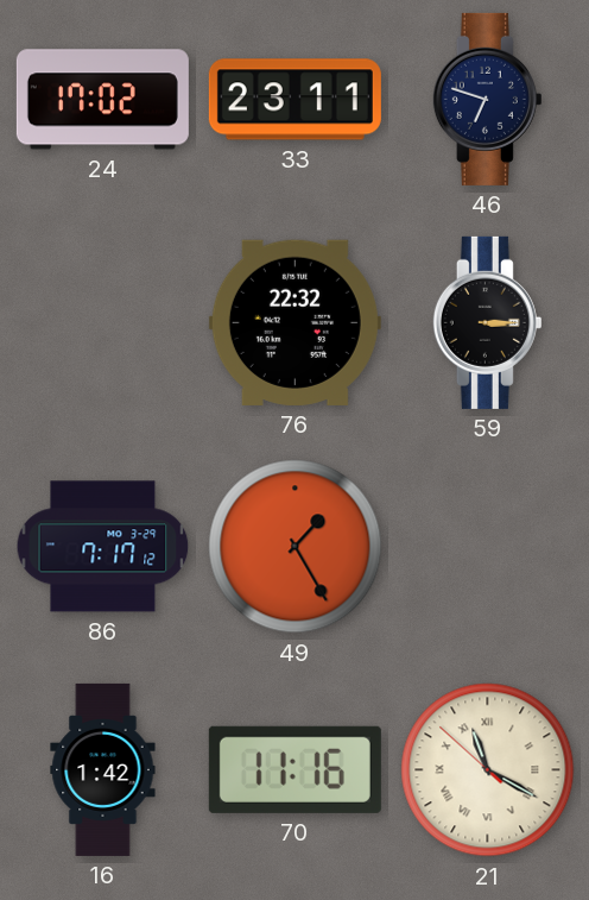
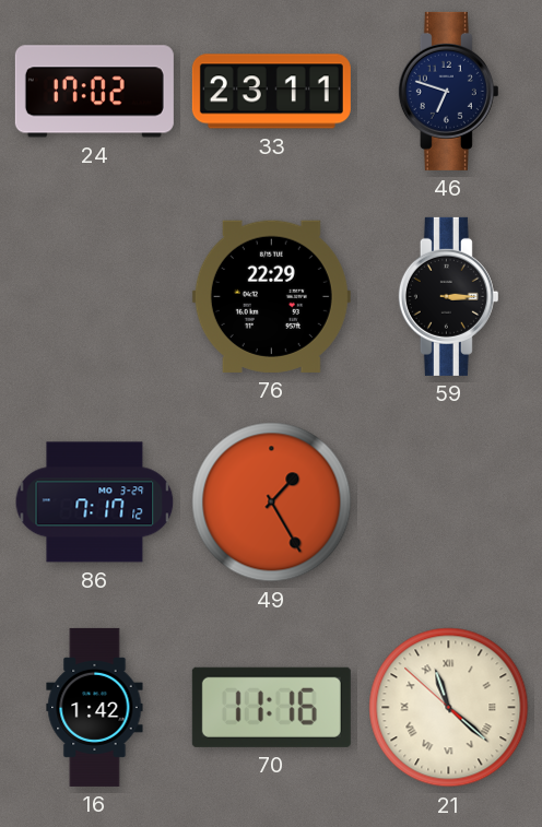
76: 22:32 -> 22:29
21: 11:19 -> 11:21
